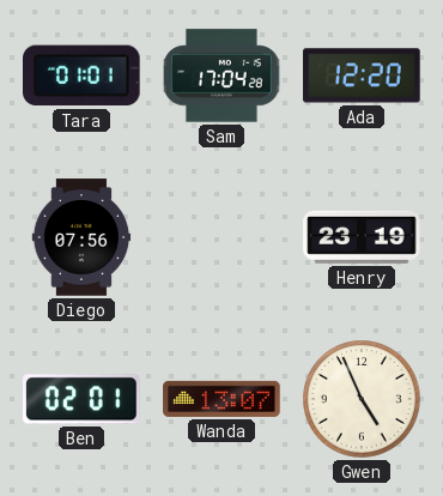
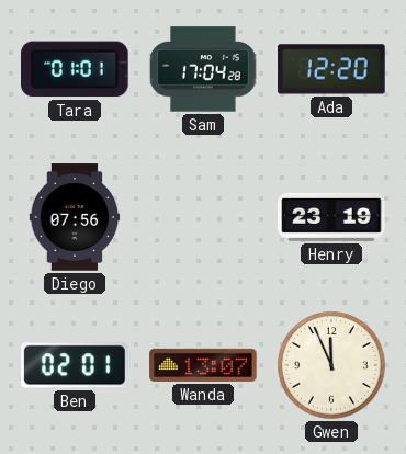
Gwen: 4:56 -> 11:56
